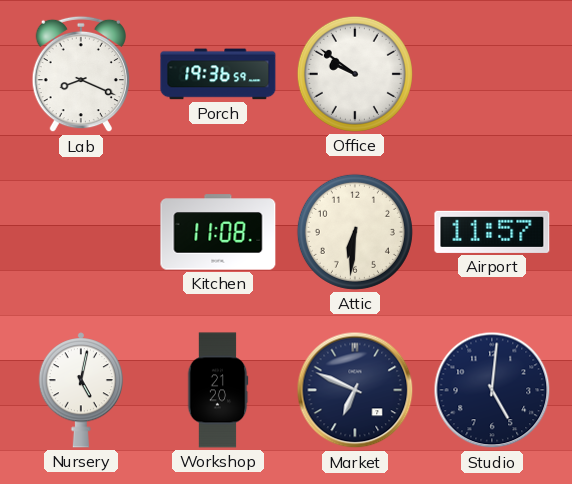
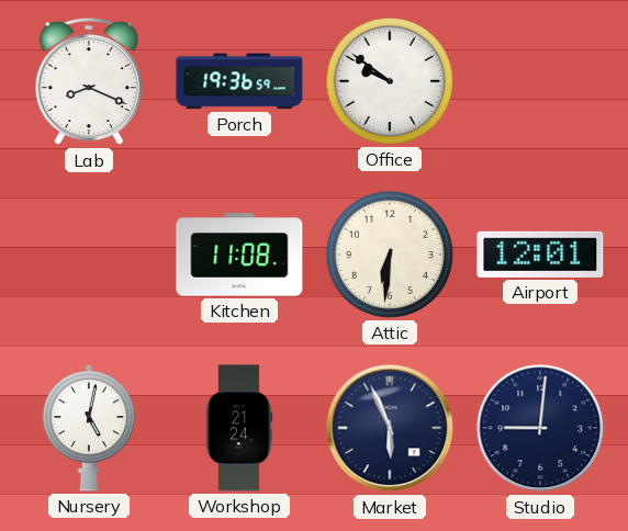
Airport: 11:57 -> 12:01
Workshop: 21:20 -> 21:24
Market: 6:49 -> 5:56
Studio: 5:01 -> 9:01
